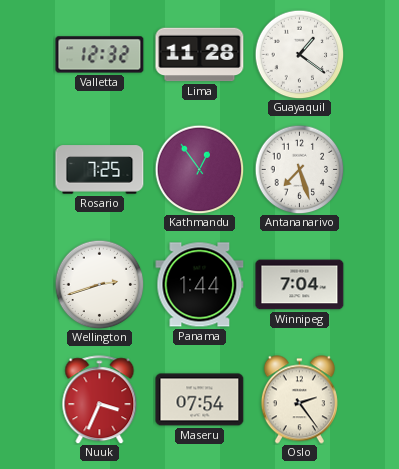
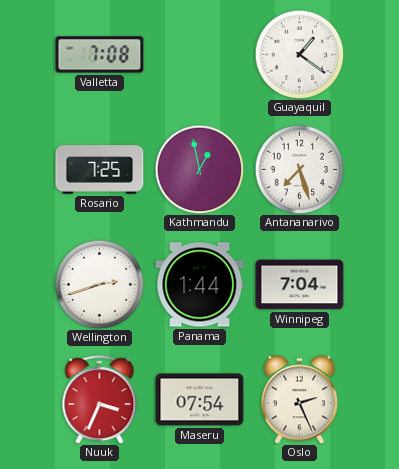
Valletta: 12:32 -> 7:08
Lima: 11:28 -> none
Kathmandu: 12:54 -> 12:58
Oslo: 2:24 -> 2:26
